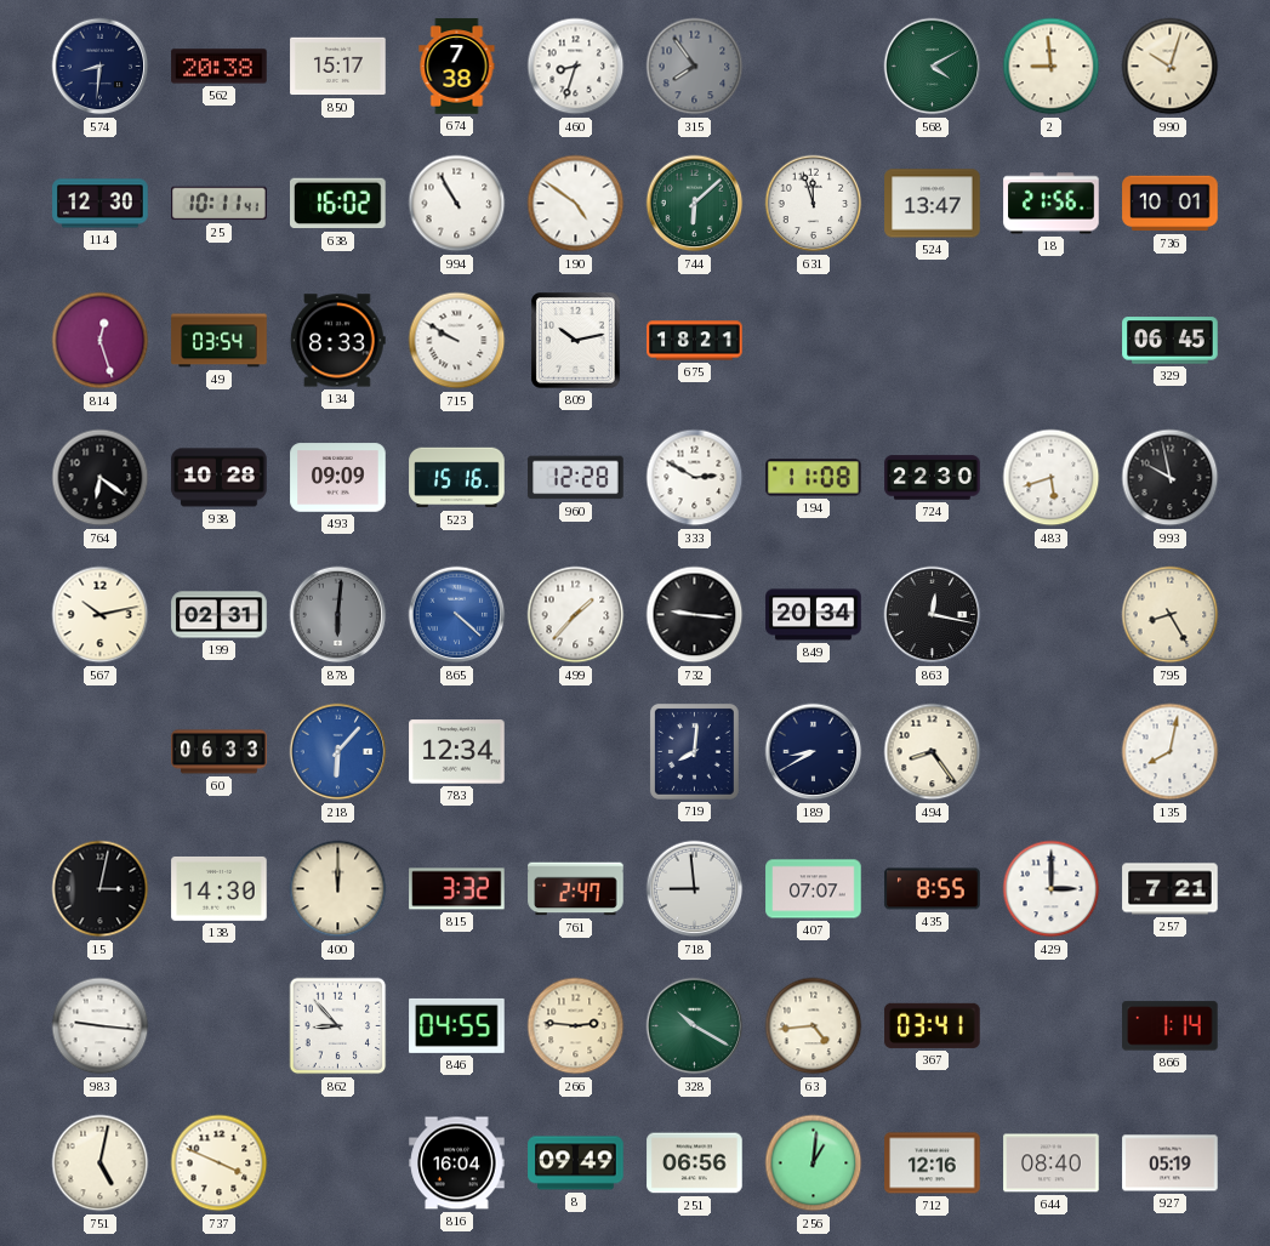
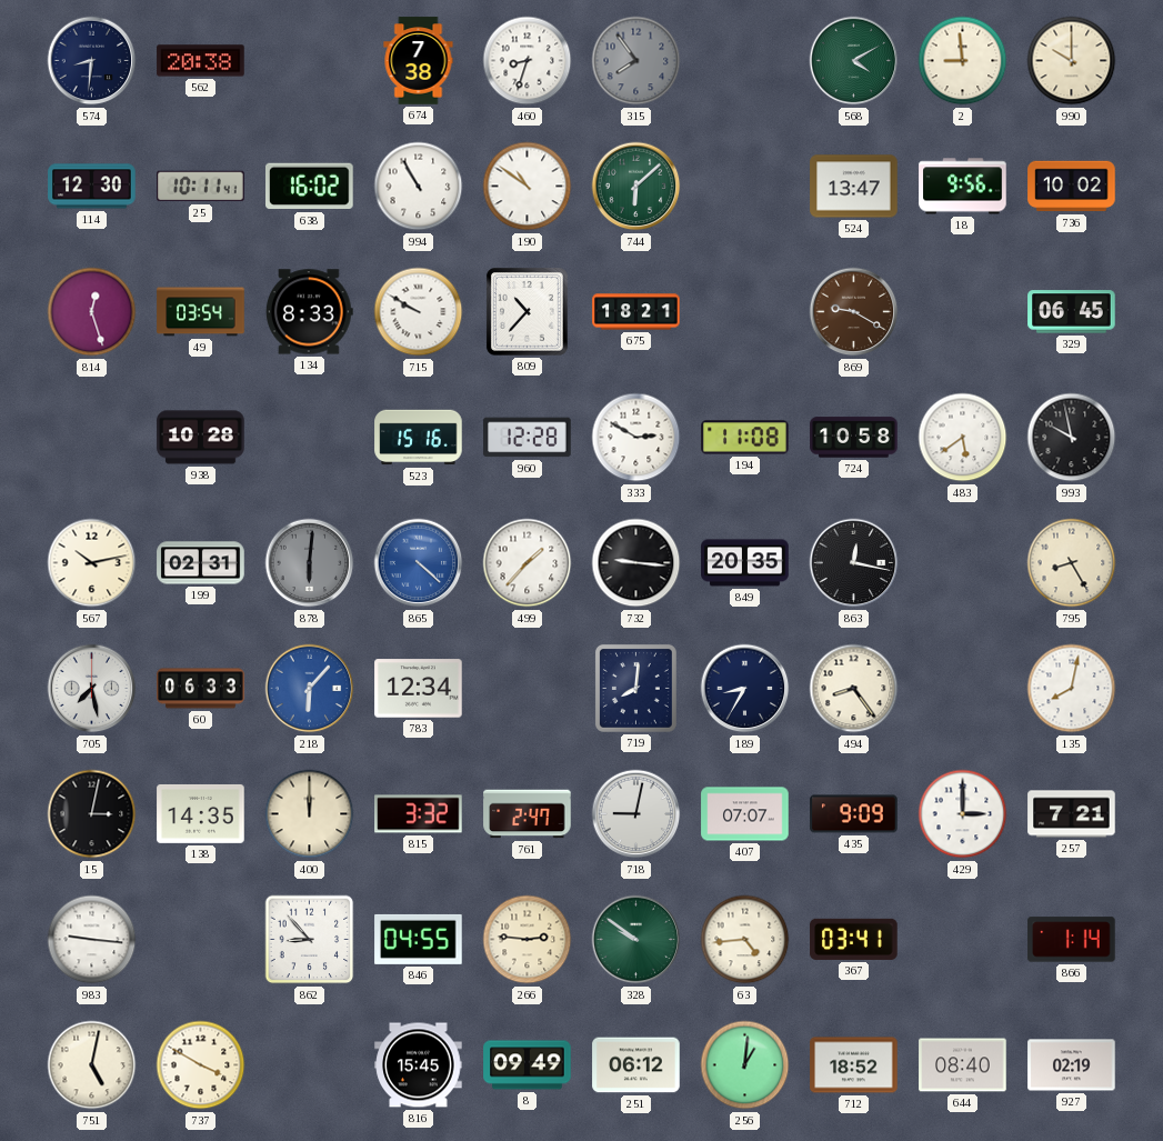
850: 15:17 -> none
990: 10:03 -> 10:00
190: 4:51 -> 10:51
631: 11:57 -> none
18: 21:56 -> 9:56
736: 10:01 -> 10:02
809: 10:13 -> 10:37
869: none -> 9:20
764: 6:21 -> none
493: 09:09 -> none
724: 22:30 -> 10:58
483: 5:42 -> 5:39
849: 20:34 -> 20:35
705: none -> 7:28
189: 8:40 -> 8:35
138: 14:30 -> 14:35
718: 8:59 -> 9:02
435: 8:55 -> 9:09
328: 10:20 -> 9:51
737: 3:49 -> 3:50
816: 16:04 -> 15:45
251: 06:56 -> 06:12
712: 12:16 -> 18:52
927: 05:19 -> 02:19
